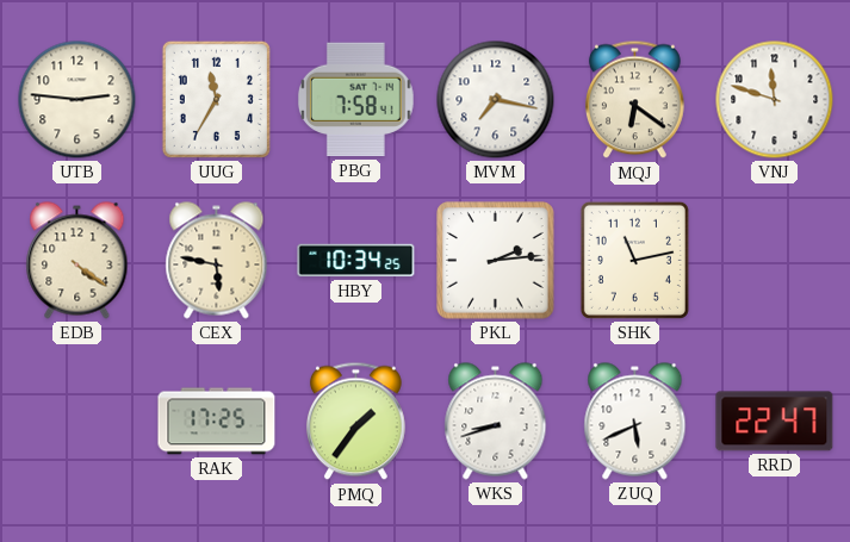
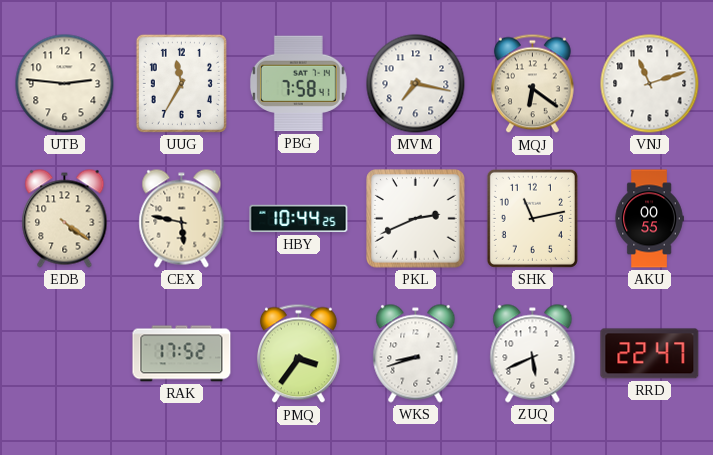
VNJ: 11:48 -> 11:12
HBY: 10:34 -> 10:44
PKL: 2:14 -> 2:41
AKU: none -> 00:55
RAK: 17:25 -> 17:52
PMQ: 1:36 -> 3:36
